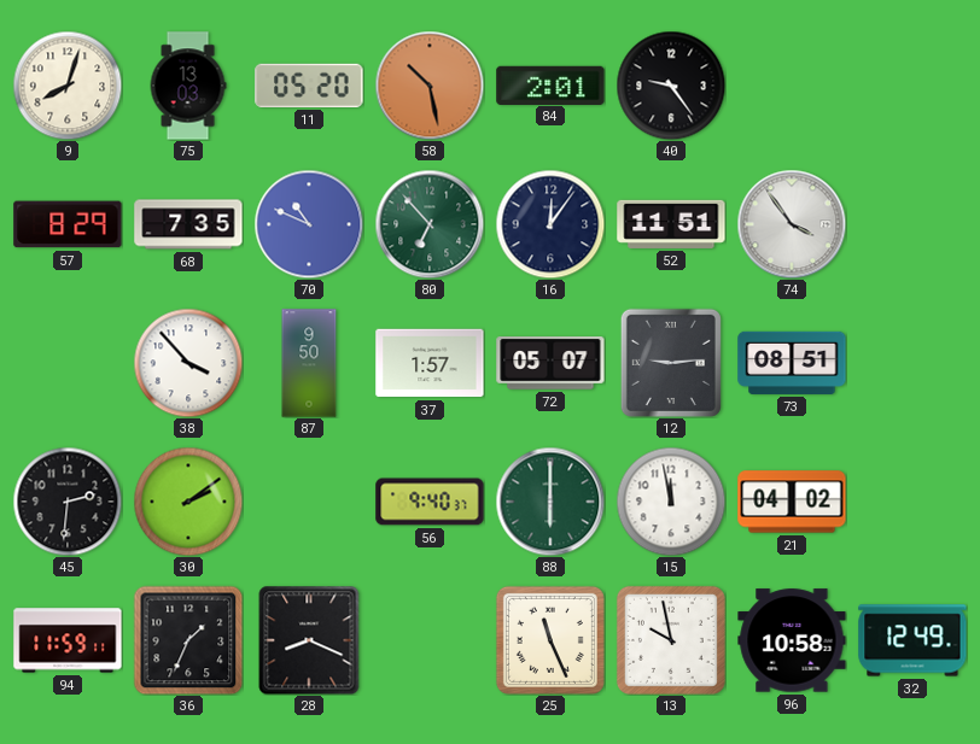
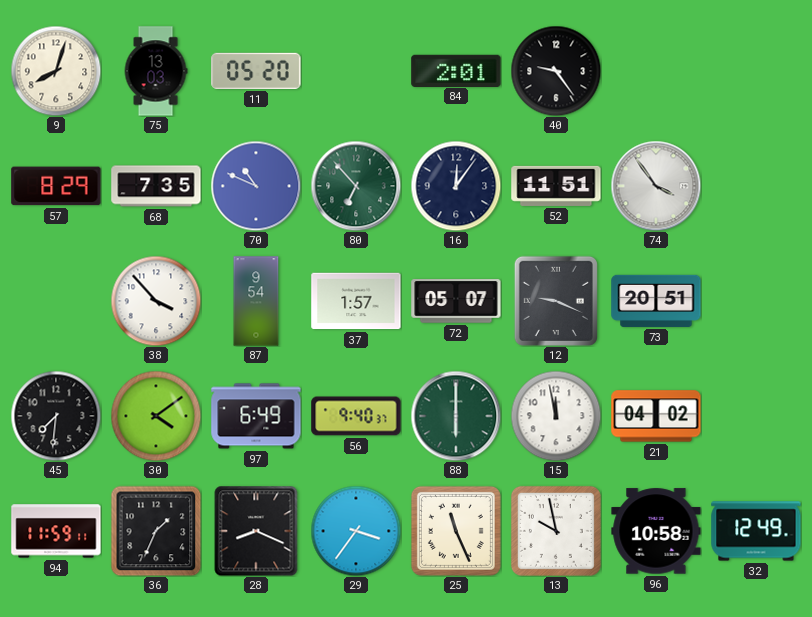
58: 10:28 -> none
87: 9:50 -> 9:54
12: 9:14 -> 9:19
73: 08:51 -> 20:51
45: 2:31 -> 7:31
30: 2:09 -> 4:09
97: none -> 6:49
29: none -> 3:36
